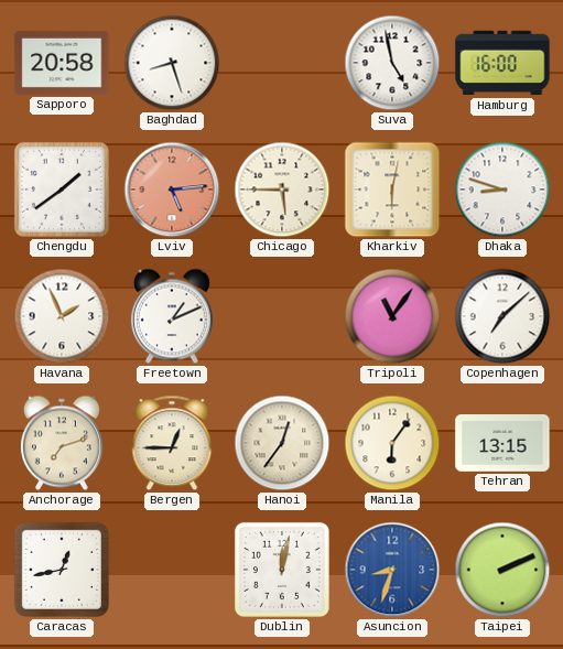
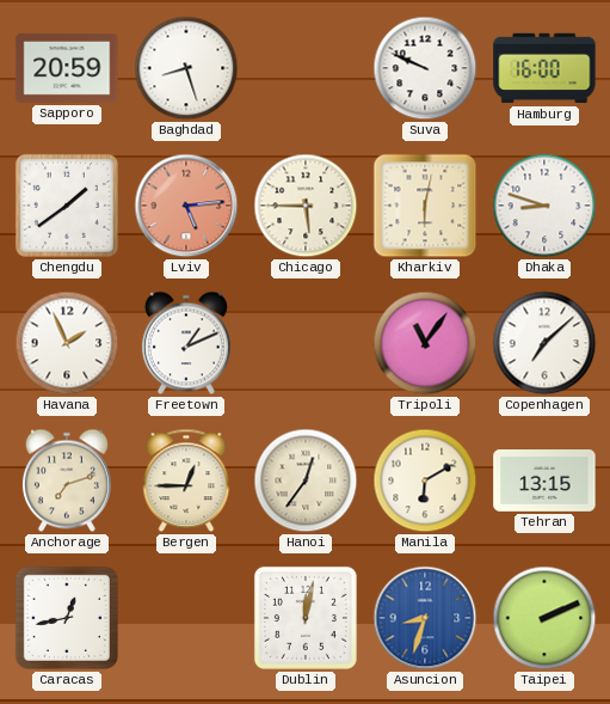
Sapporo: 20:58 -> 20:59
Suva: 4:58 -> 9:49
Manila: 6:06 -> 6:10
